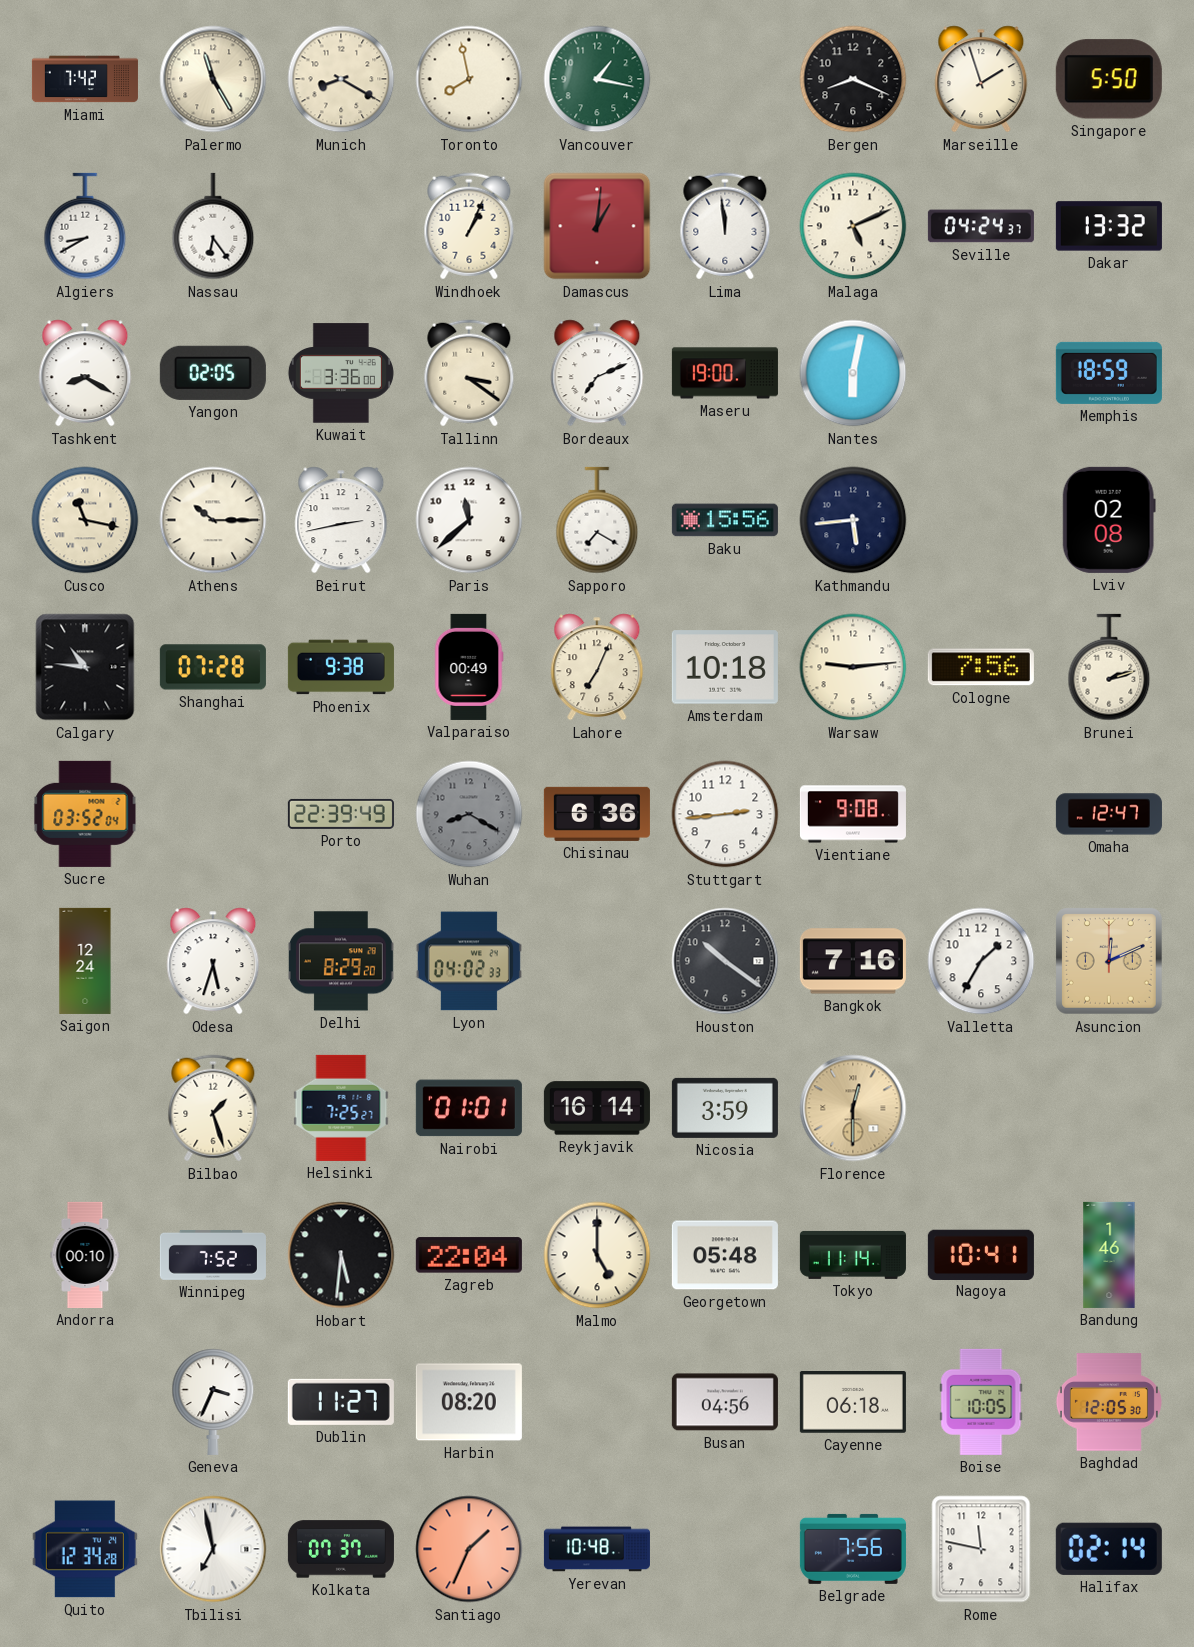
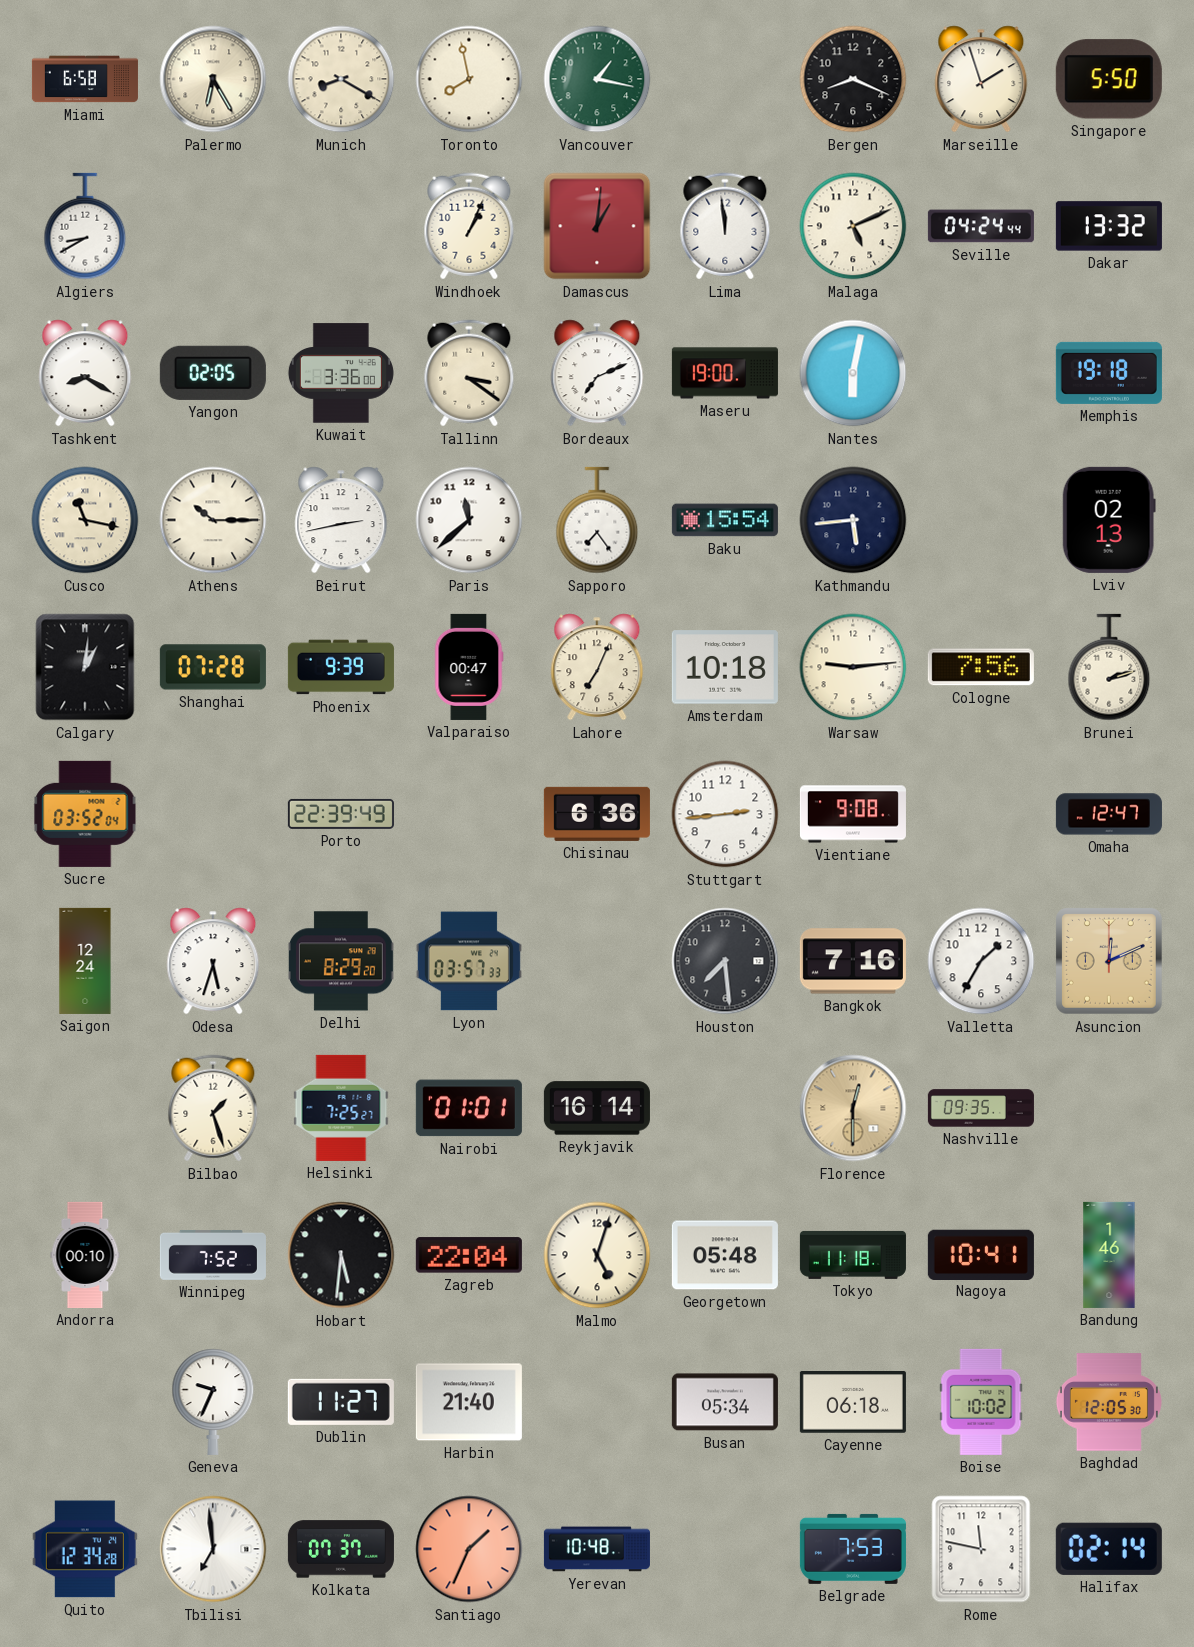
Miami: 7:42 -> 6:58
Palermo: 11:25 -> 6:25
Nassau: 6:24 -> none
Seville: 04:24:37 -> 04:24:44
Memphis: 18:59 -> 19:18
Sapporo: 7:20 -> 7:24
Baku: 15:56 -> 15:54
Lviv: 02:08 -> 02:13
Calgary: 10:46 -> 1:01
Phoenix: 9:38 -> 9:39
Valparaiso: 00:49 -> 00:47
Wuhan: 8:20 -> none
Lyon: 04:02 -> 03:57
Houston: 10:21 -> 7:29
Nicosia: 3:59 -> none
Nashville: none -> 09:35
Malmo: 5:00 -> 5:03
Tokyo: 11:14 -> 11:18
Geneva: 3:34 -> 9:34
Harbin: 08:20 -> 21:40
Busan: 04:56 -> 05:34
Boise: 10:05 -> 10:02
Tbilisi: 6:58 -> 6:59
Belgrade: 7:56 -> 7:53
